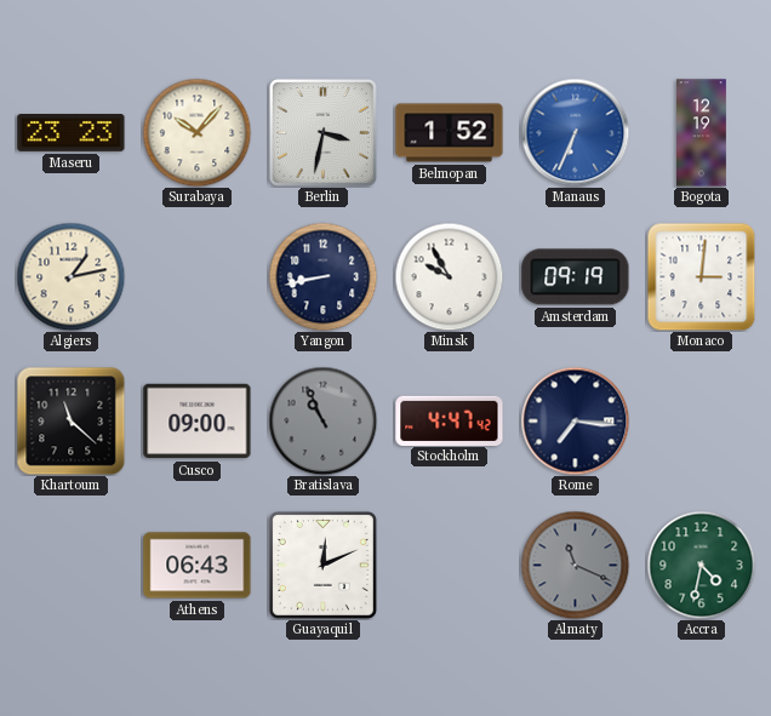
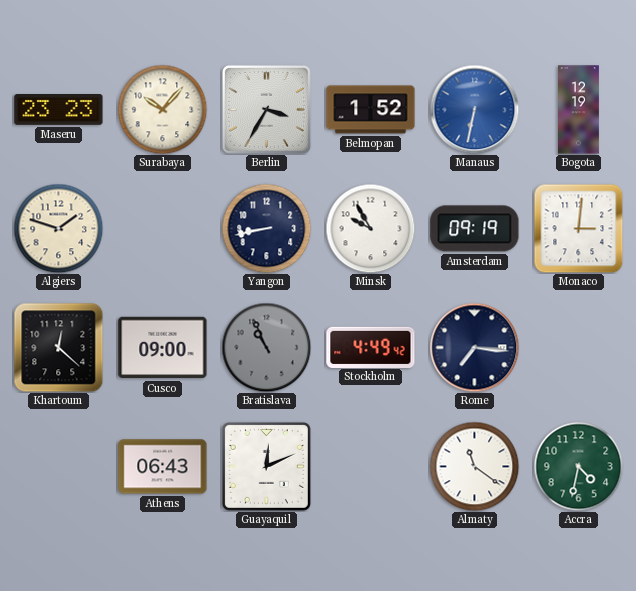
Berlin: 3:32 -> 3:35
Manaus: 6:34 -> 6:32
Algiers: 1:13 -> 1:48
Khartoum: 11:22 -> 12:22
Stockholm: 4:47 -> 4:49
Almaty: 11:19 -> 11:21
Almaty dial: grey -> white
